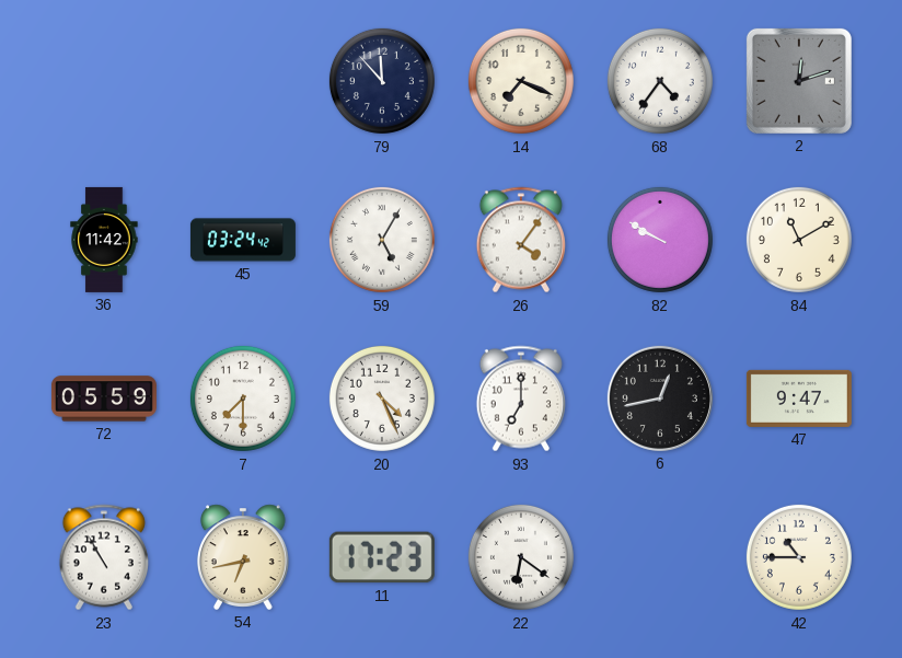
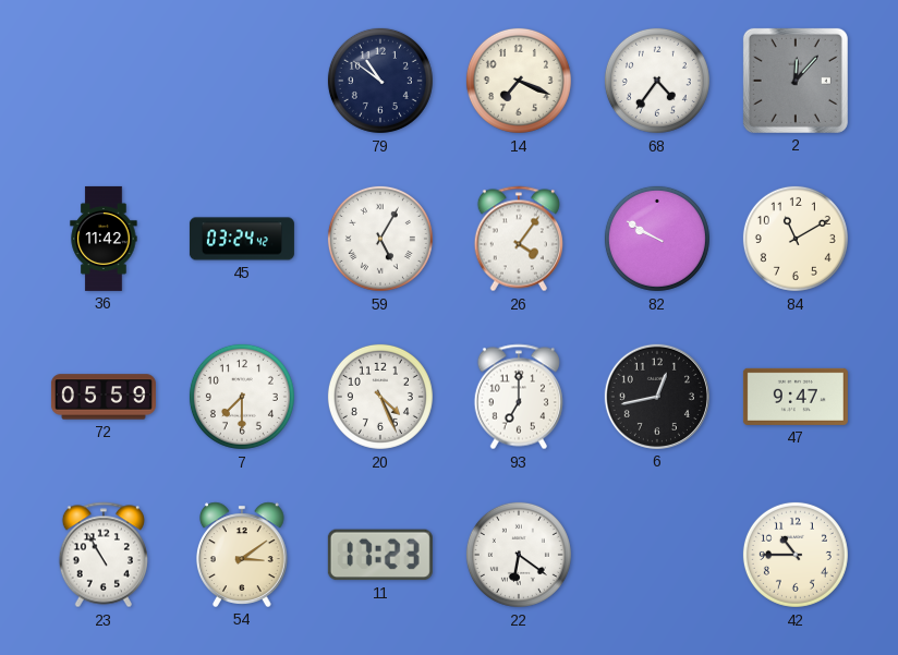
79: 11:53 -> 10:51
2: 12:12 -> 12:07
54: 6:43 -> 3:09
